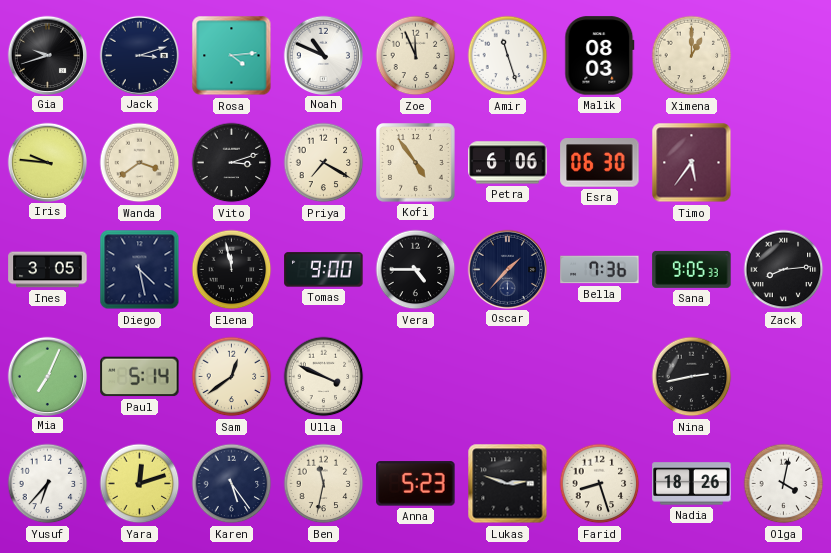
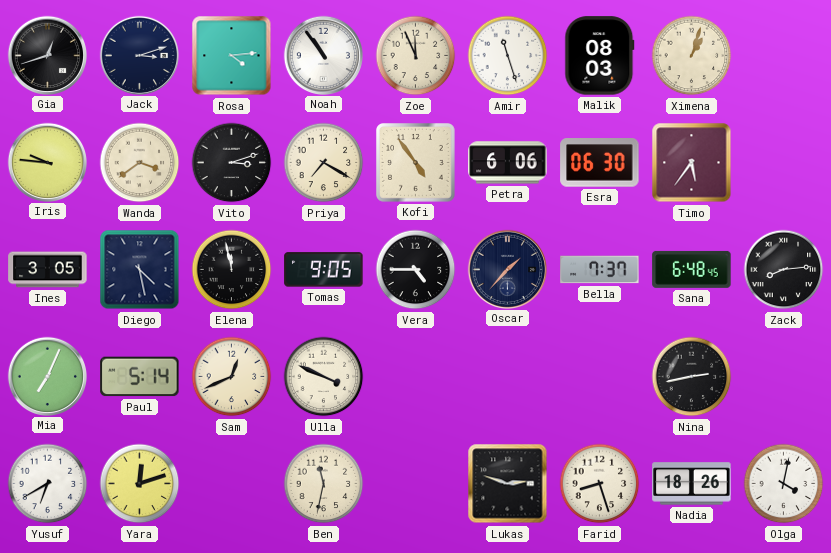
Gia: 9:42 -> 12:42
Noah: 10:49 -> 10:54
Ximena: 1:00 -> 1:03
Tomas: 9:00 -> 9:05
Bella: 7:36 -> 7:37
Sana: 9:05 -> 6:48
Sam: 12:39 -> 12:41
Yusuf: 6:37 -> 6:40
Karen: 5:24 -> none
Anna: 5:23 -> none
